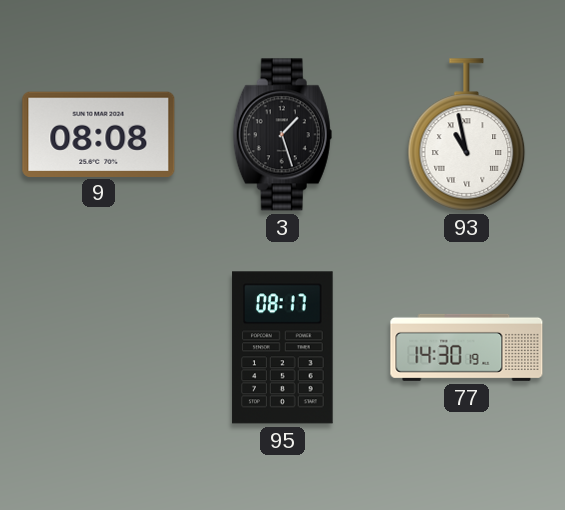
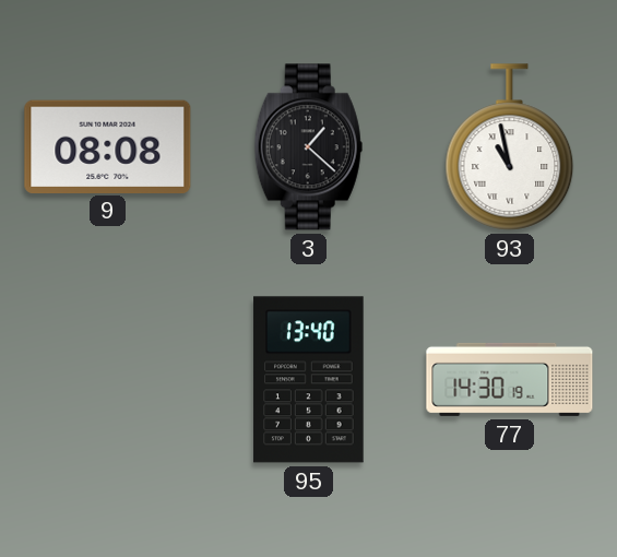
3: 1:27 -> 1:22
95: 08:17 -> 13:40
